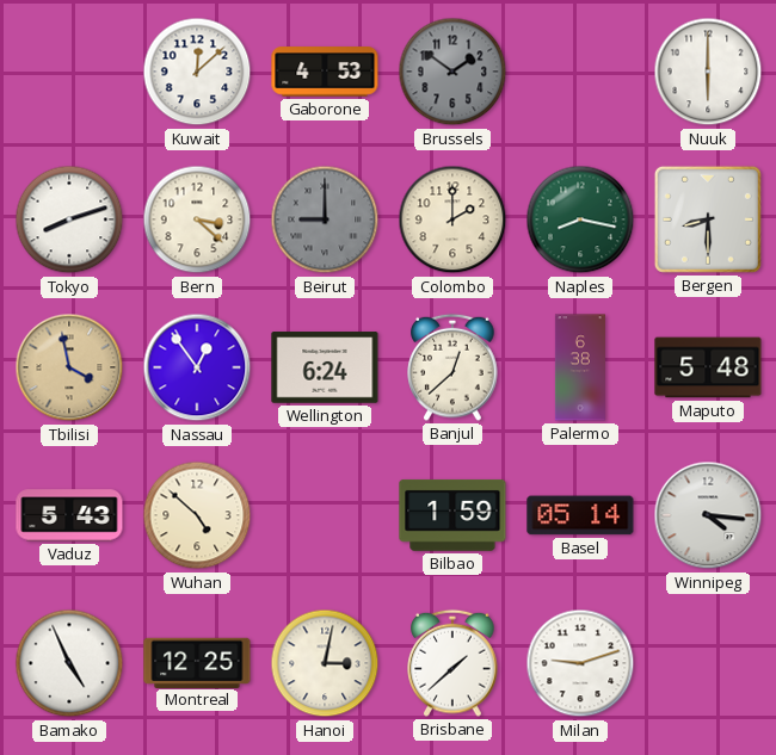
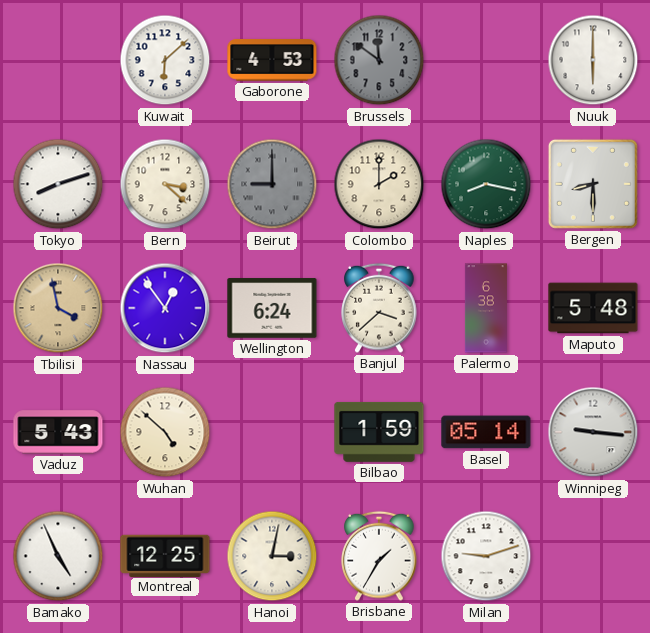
Kuwait: 12:08 -> 6:08
Brussels: 1:51 -> 11:51
Banjul: 12:38 -> 3:38
Winnipeg: 4:16 -> 9:16
Brisbane: 1:38 -> 1:35
